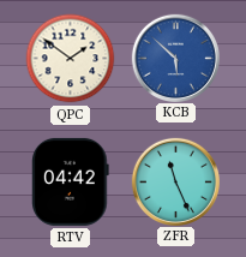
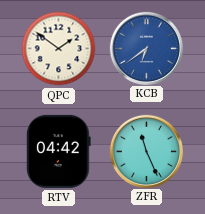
KCB: 5:52 -> 6:39
